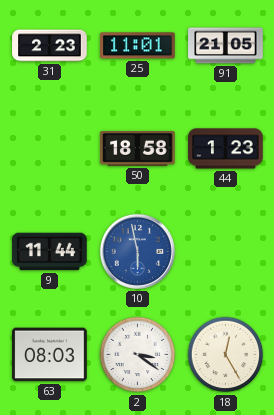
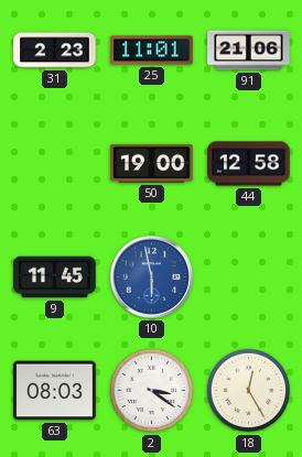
91: 21:05 -> 21:06
50: 18:58 -> 19:00
44: 1:23 -> 12:58
9: 11:44 -> 11:45
